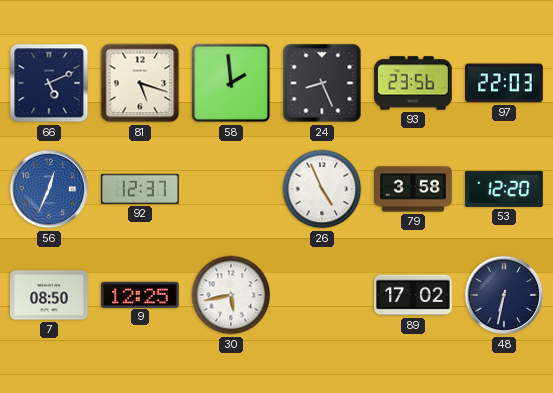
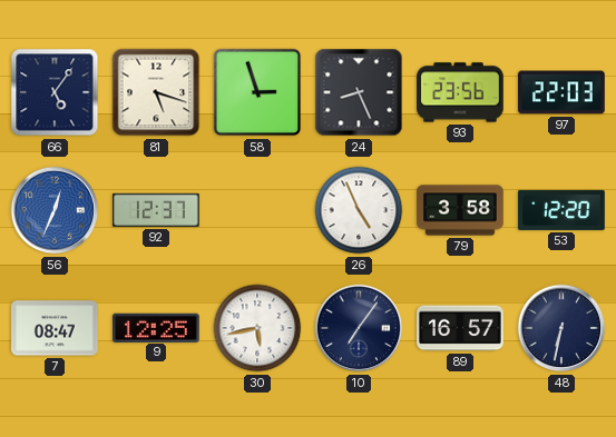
66: 5:11 -> 5:06
58: 1:59 -> 2:57
7: 08:50 -> 08:47
10: none -> 7:06
89: 17:02 -> 16:57
